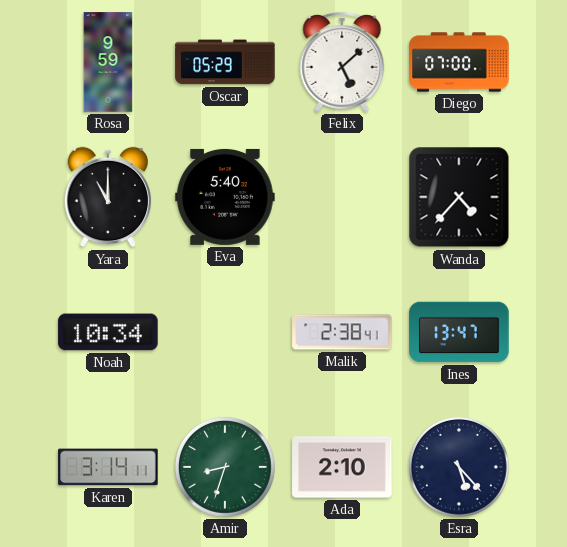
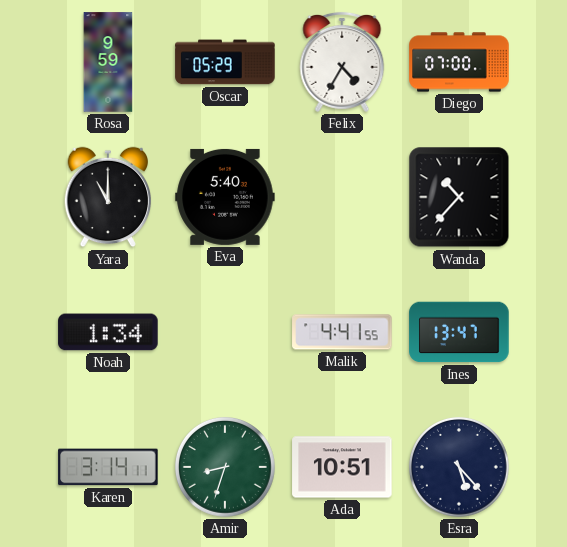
Felix: 5:08 -> 4:35
Wanda: 4:37 -> 10:37
Noah: 10:34 -> 1:34
Malik: 2:38 -> 4:41
Ada: 2:10 -> 10:51
